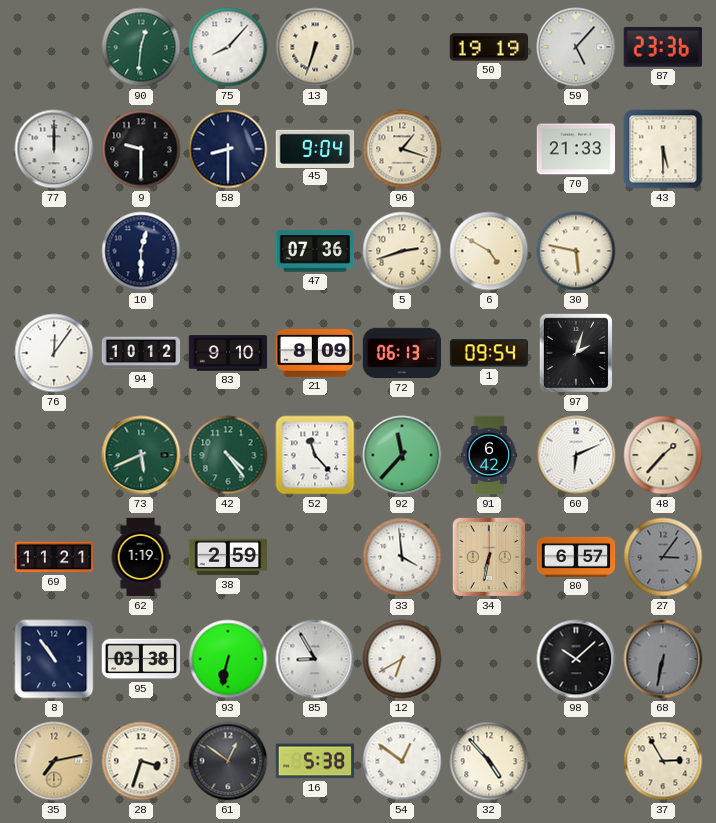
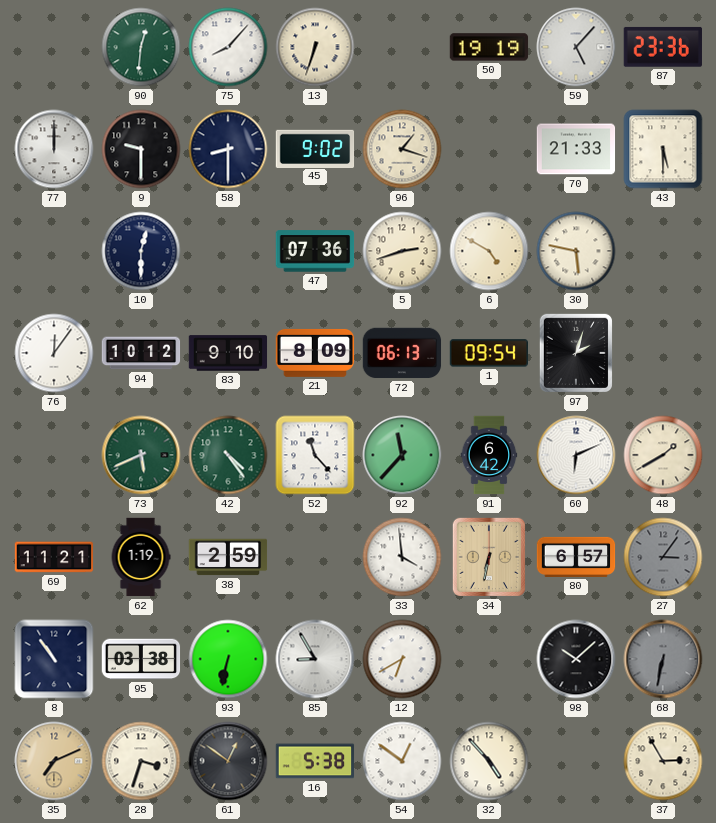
45: 9:04 -> 9:02
48: 1:37 -> 1:40
35: 7:13 -> 7:11
